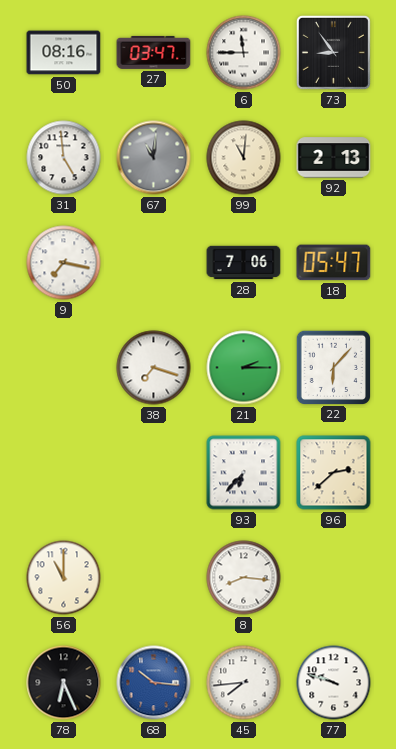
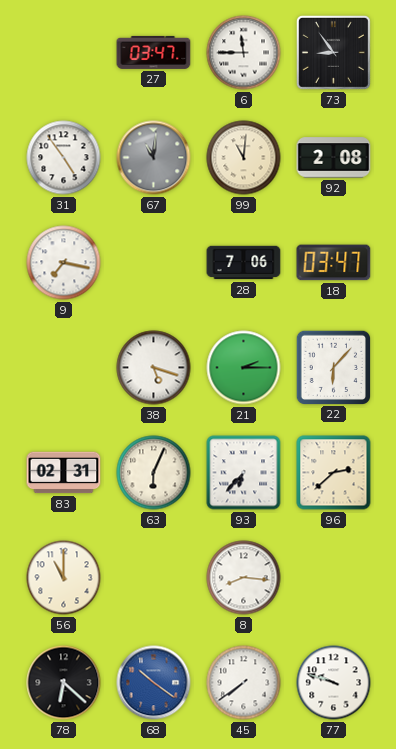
50: 08:16 -> none
31: 4:59 -> 4:54
92: 2:13 -> 2:08
18: 05:47 -> 03:47
38: 7:18 -> 5:18
83: none -> 02:31
63: none -> 6:04
78: 6:26 -> 6:22
68: 10:16 -> 10:21
45: 7:44 -> 7:39
